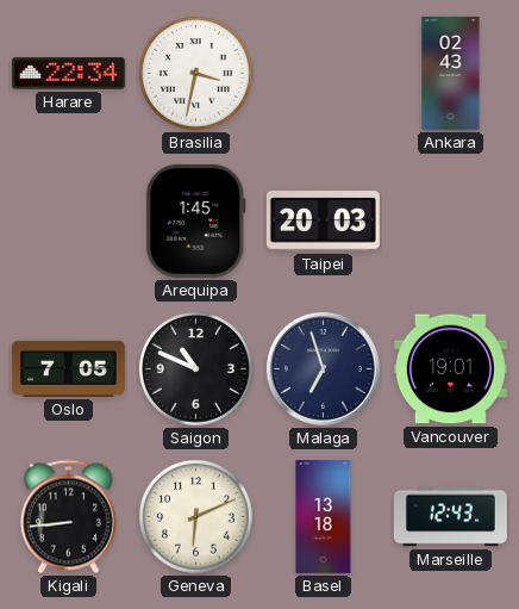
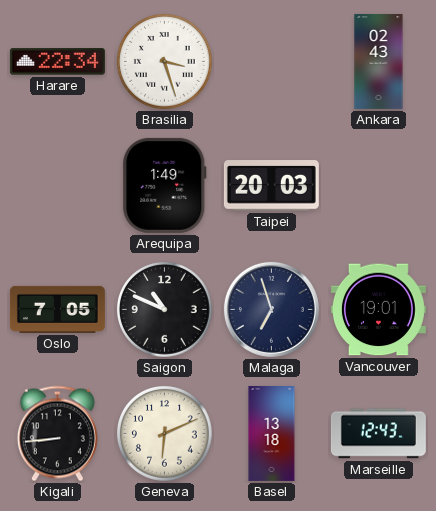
Brasilia: 3:32 -> 3:27
Arequipa: 1:45 -> 1:49
